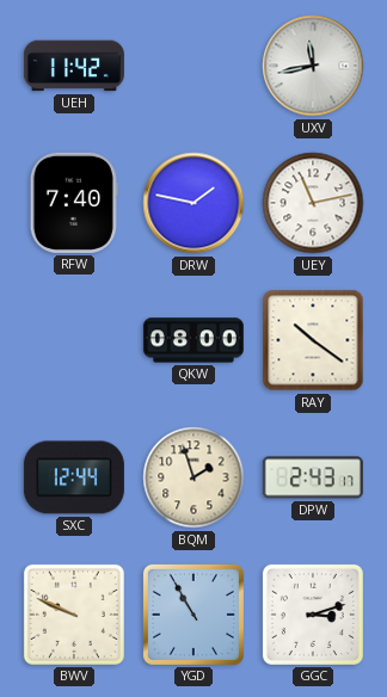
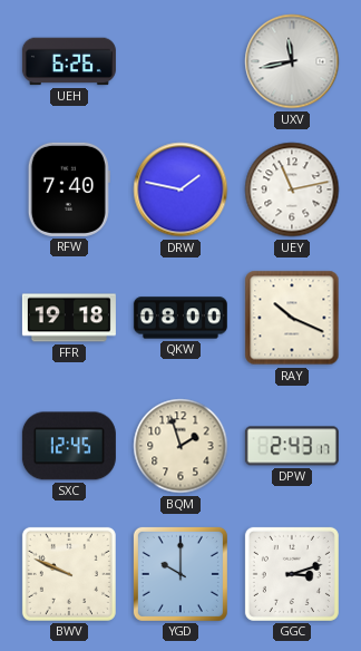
UEH: 11:42 -> 6:26
FFR: none -> 19:18
RAY: 10:21 -> 10:19
SXC: 12:44 -> 12:45
YGD: 10:55 -> 10:00
